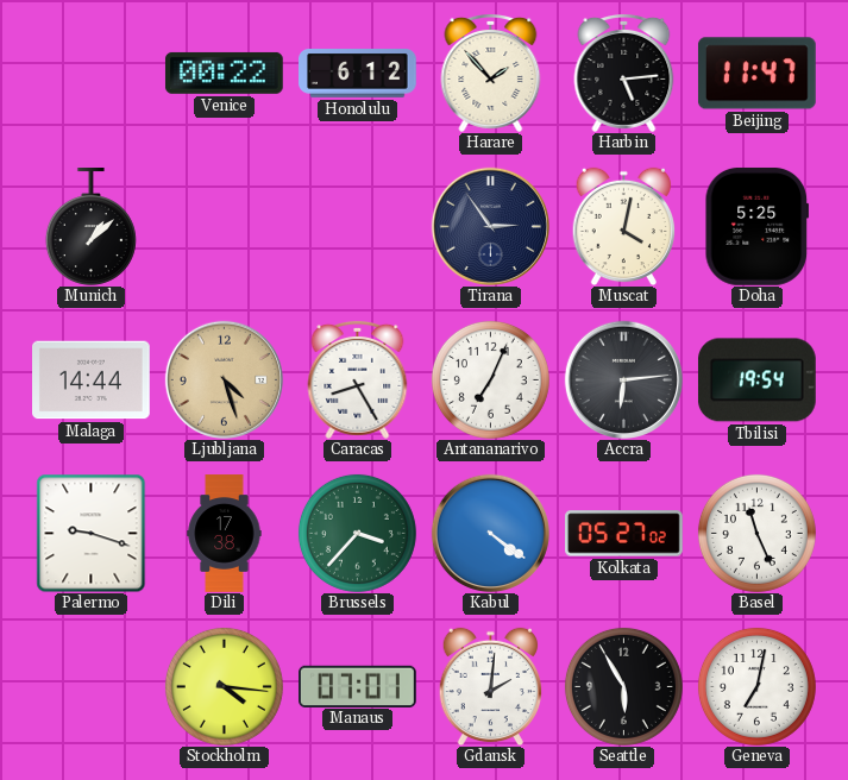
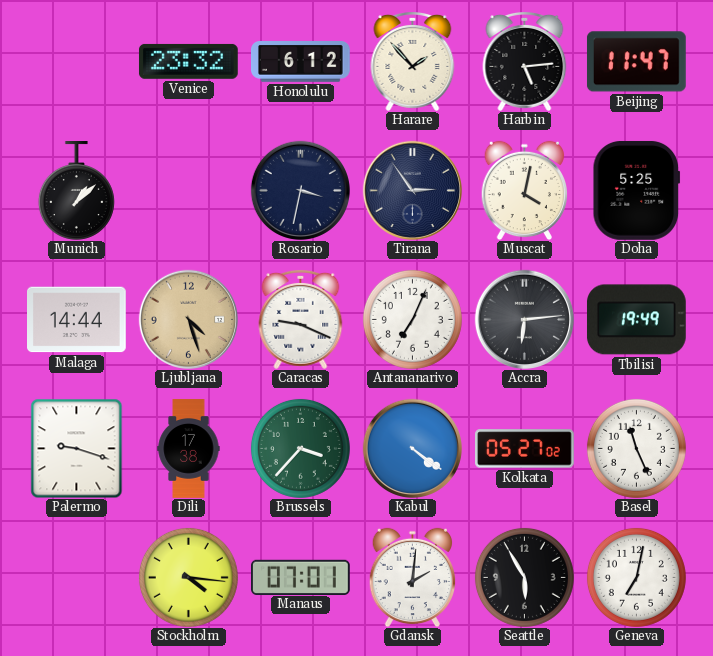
Venice: 00:22 -> 23:32
Rosario: none -> 3:32
Caracas: 8:25 -> 9:19
Tbilisi: 19:54 -> 19:49
